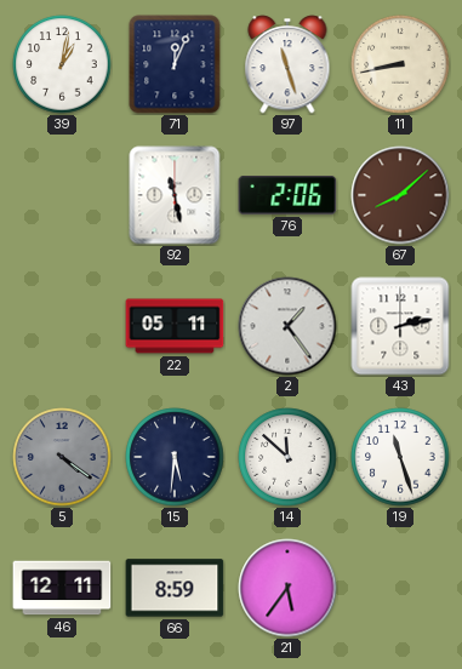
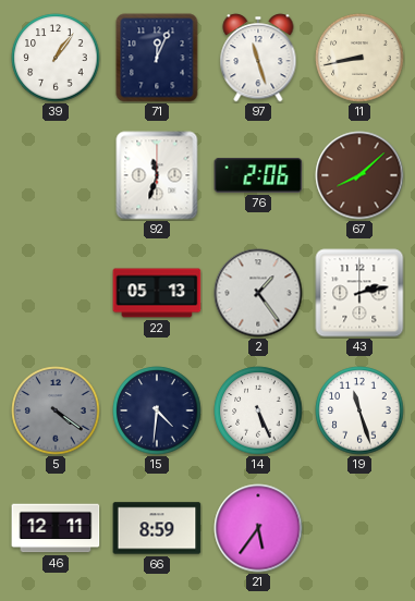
39: 1:02 -> 1:06
92: 11:28 -> 11:33
22: 05:11 -> 05:13
15: 5:31 -> 4:31
14: 11:52 -> 5:26
